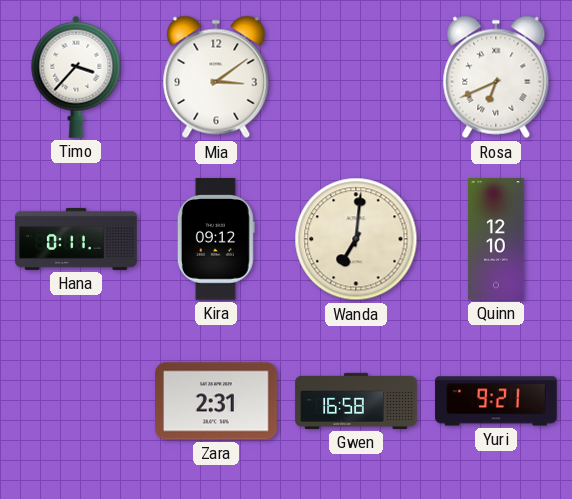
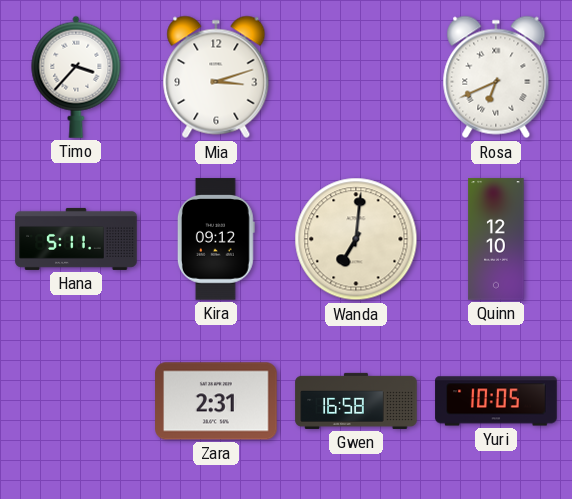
Mia: 3:09 -> 3:12
Hana: 0:11 -> 5:11
Yuri: 9:21 -> 10:05
